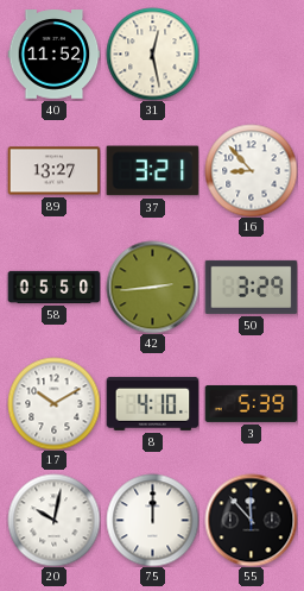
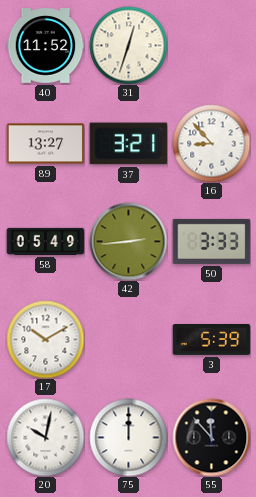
31: 12:28 -> 12:33
58: 05:50 -> 05:49
50: 3:29 -> 3:33
8: 4:10 -> none
